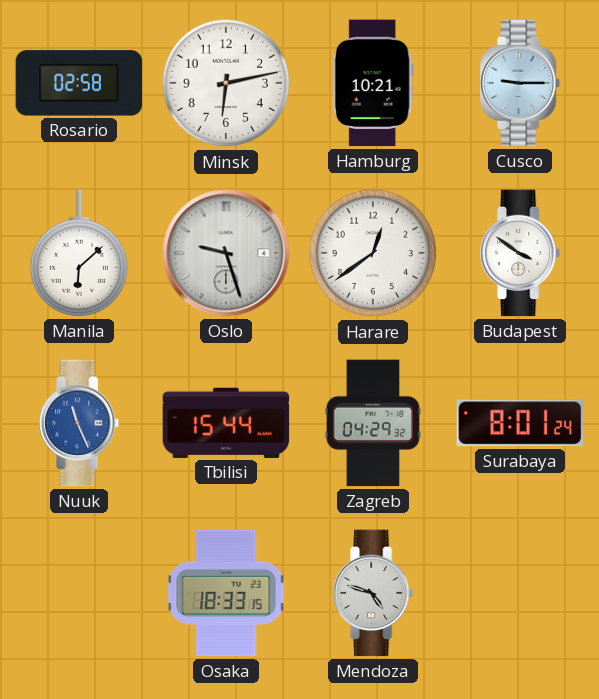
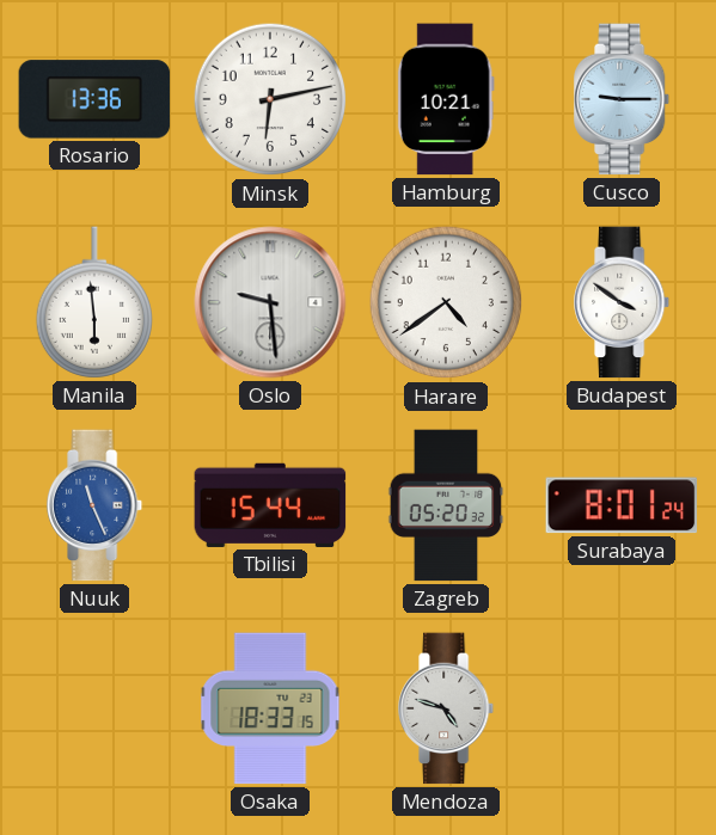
Rosario: 02:58 -> 13:36
Manila: 6:08 -> 5:59
Oslo: 9:27 -> 9:29
Harare: 12:39 -> 4:39
Zagreb: 04:29 -> 05:20
